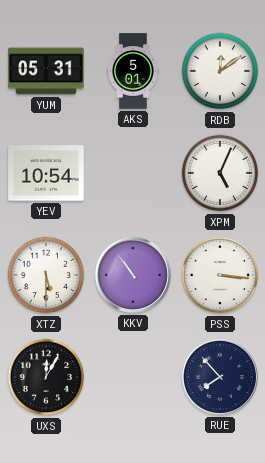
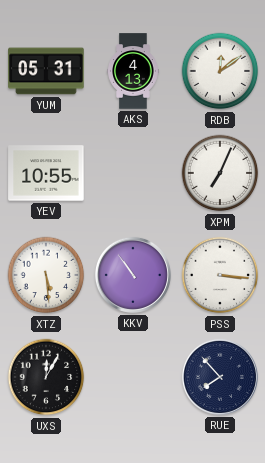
AKS: 5:01 -> 4:13
YEV: 10:54 -> 10:55
XPM: 5:04 -> 7:04
XTZ: 5:30 -> 5:29
